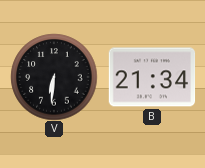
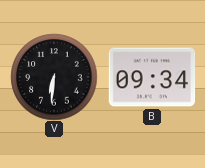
B: 21:34 -> 09:34
